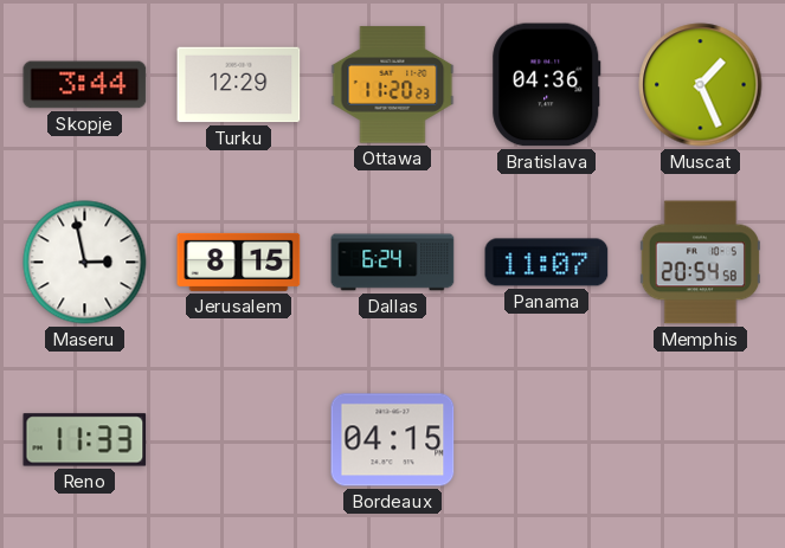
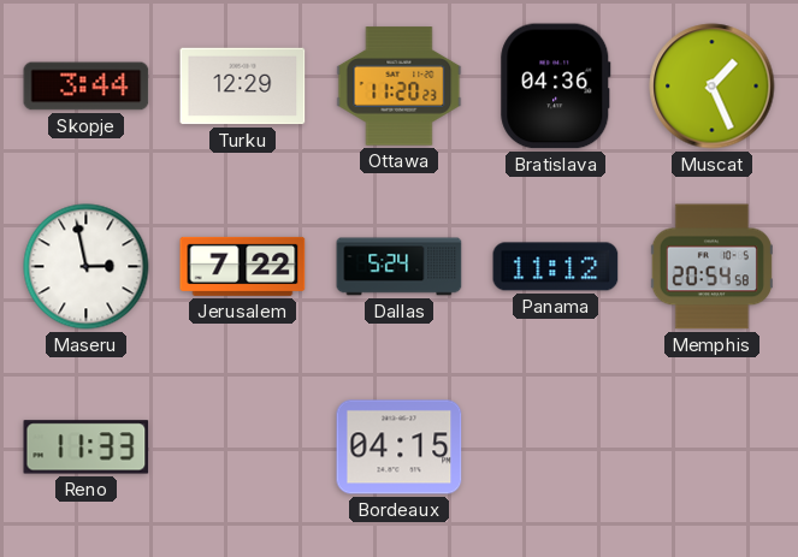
Jerusalem: 8:15 -> 7:22
Dallas: 6:24 -> 5:24
Panama: 11:07 -> 11:12
